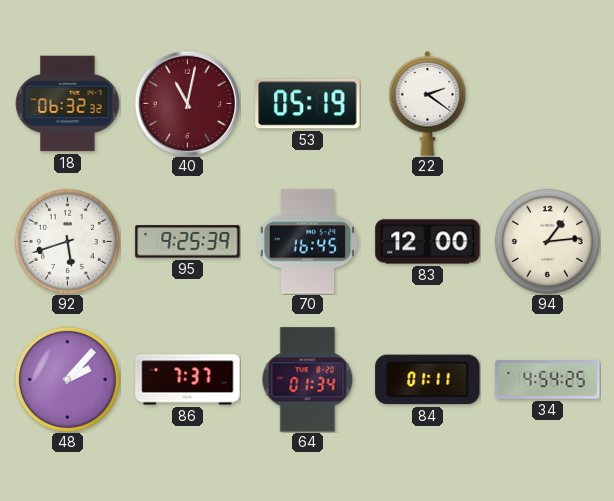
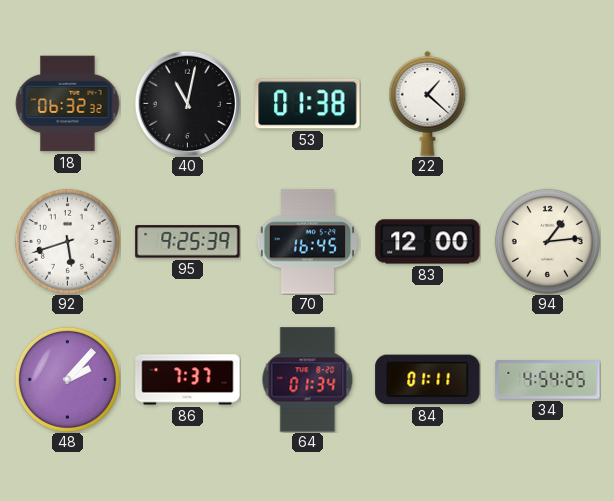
40 dial: burgundy -> black
53: 05:19 -> 01:38
22: 2:21 -> 1:22
